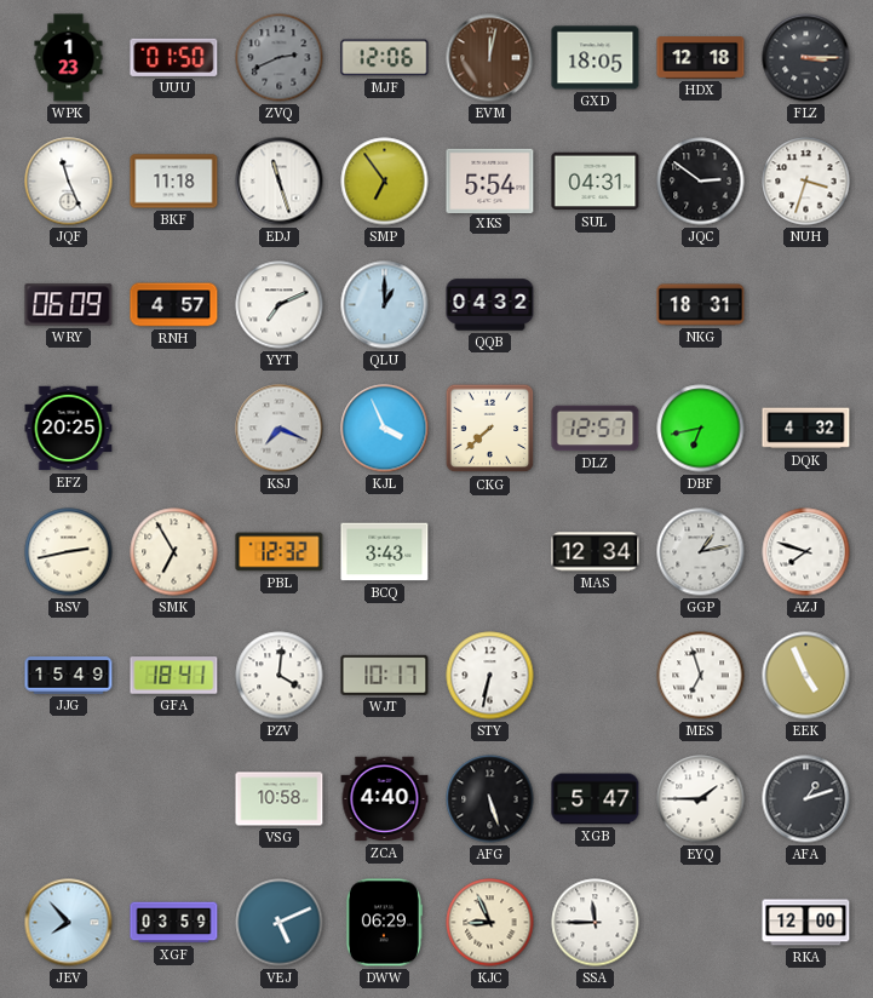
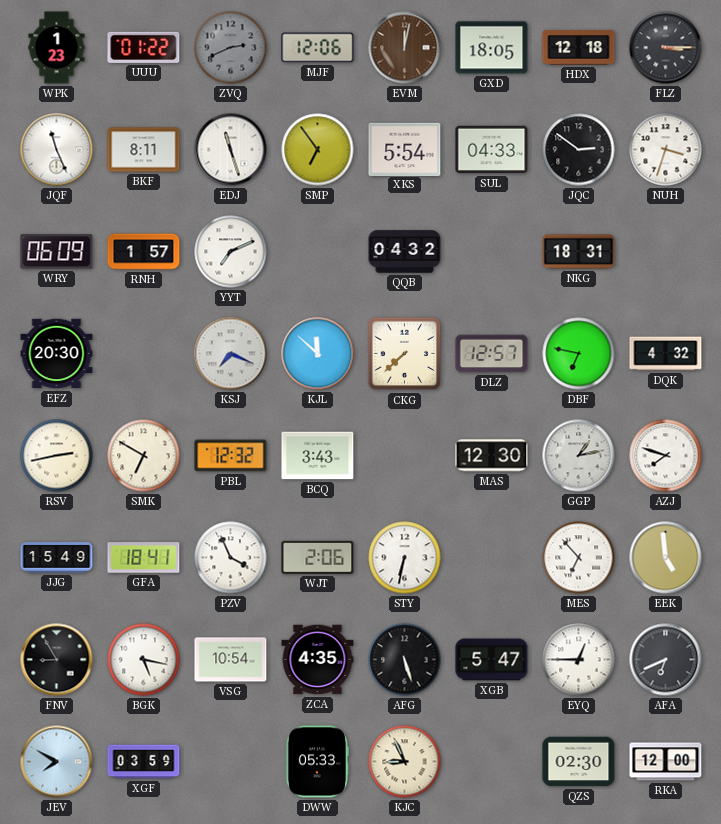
UUU: 01:50 -> 01:22
BKF: 11:18 -> 8:11
SUL: 04:31 -> 04:33
RNH: 4:57 -> 1:57
QLU: 1:00 -> none
EFZ: 20:25 -> 20:30
KJL: 3:56 -> 11:52
DBF: 6:43 -> 6:47
SMK: 6:55 -> 6:50
MAS: 12:34 -> 12:30
PZV: 4:01 -> 3:56
WJT: 10:17 -> 2:06
MES: 6:57 -> 6:53
EEK: 4:56 -> 4:59
FNV: none -> 8:55
BGK: none -> 5:17
VSG: 10:58 -> 10:54
ZCA: 4:40 -> 4:35
EYQ: 1:45 -> 12:45
AFA: 1:12 -> 6:41
JEV: 7:53 -> 7:50
VEJ: 5:11 -> none
DWW: 06:29 -> 05:33
SSA: 11:45 -> none
QZS: none -> 02:30
